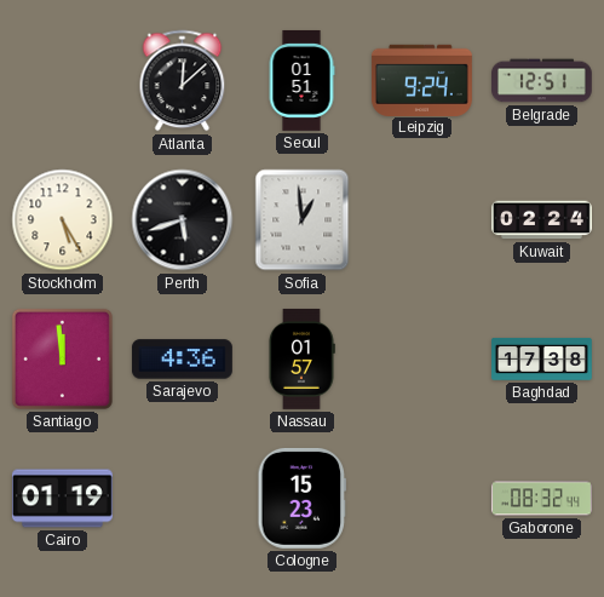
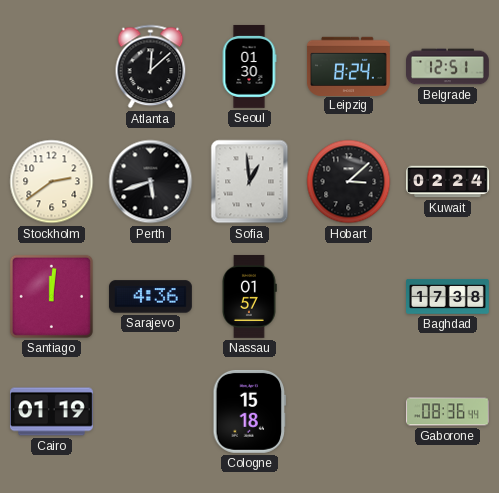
Seoul: 01:51 -> 01:30
Leipzig: 9:24 -> 8:24
Stockholm: 5:25 -> 2:39
Hobart: none -> 3:08
Santiago: 11:59 -> 12:01
Cologne: 15:23 -> 15:18
Gaborone: 08:32 -> 08:36
